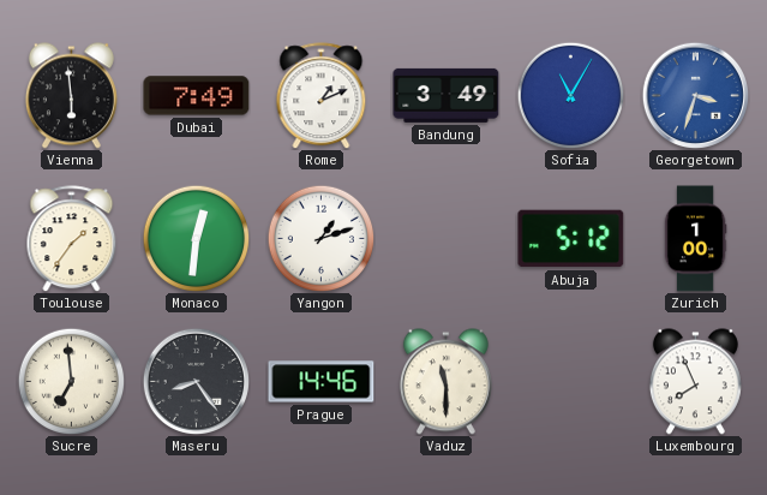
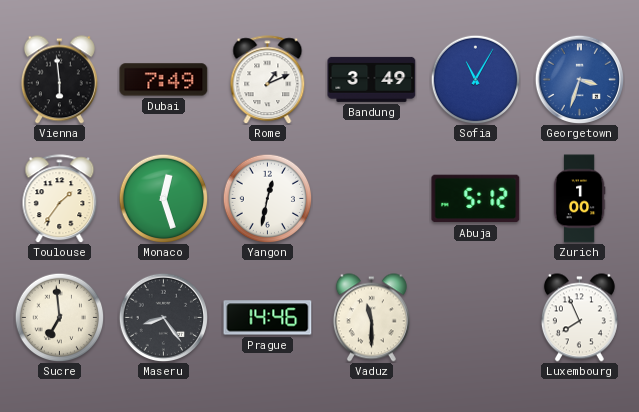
Monaco: 12:31 -> 12:27
Yangon: 1:12 -> 12:32
